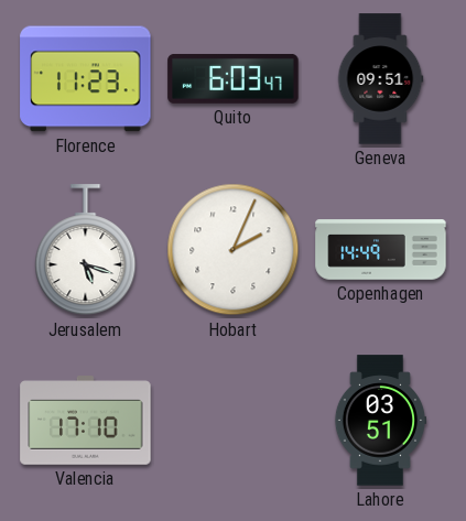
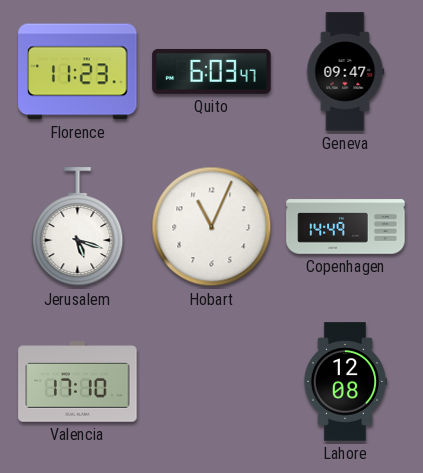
Geneva: 09:51 -> 09:47
Hobart: 2:04 -> 11:04
Lahore: 03:51 -> 12:08
